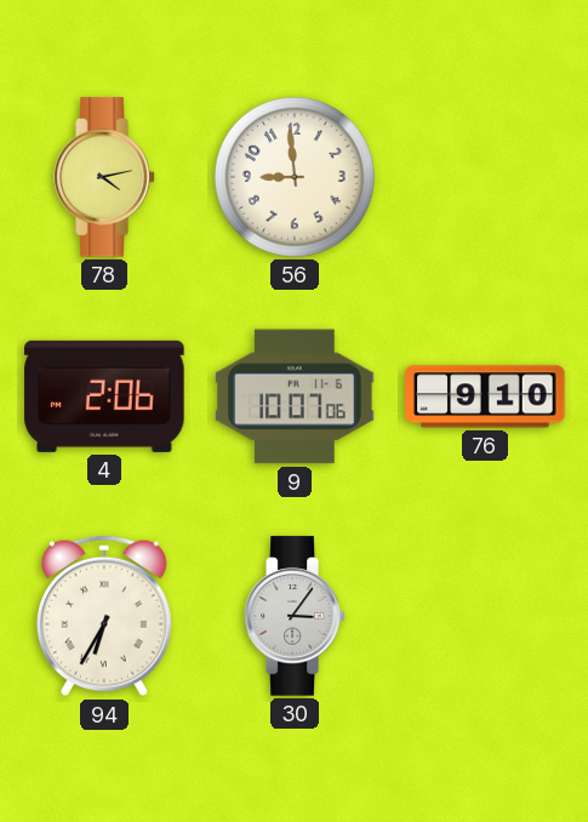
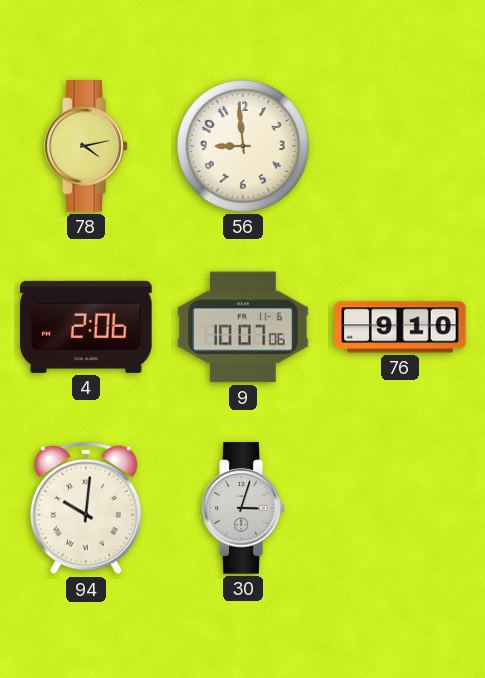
94: 6:35 -> 10:01
30: 3:06 -> 3:03
